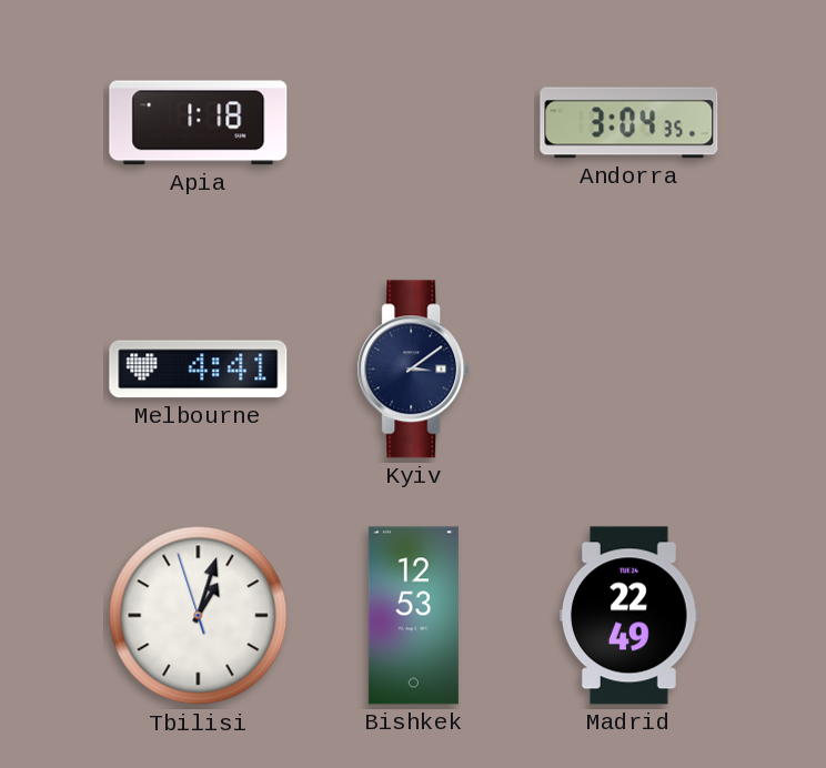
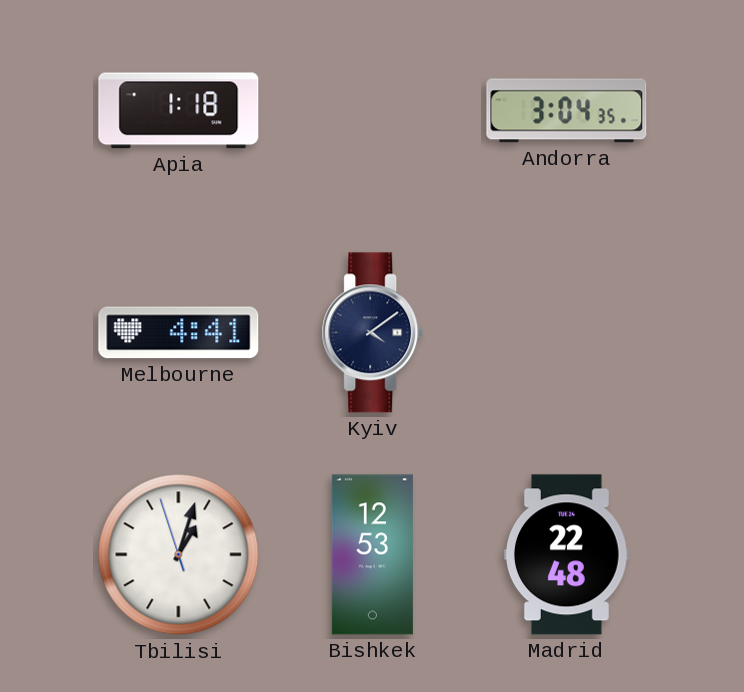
Kyiv: 3:09 -> 4:09
Madrid: 22:49 -> 22:48
